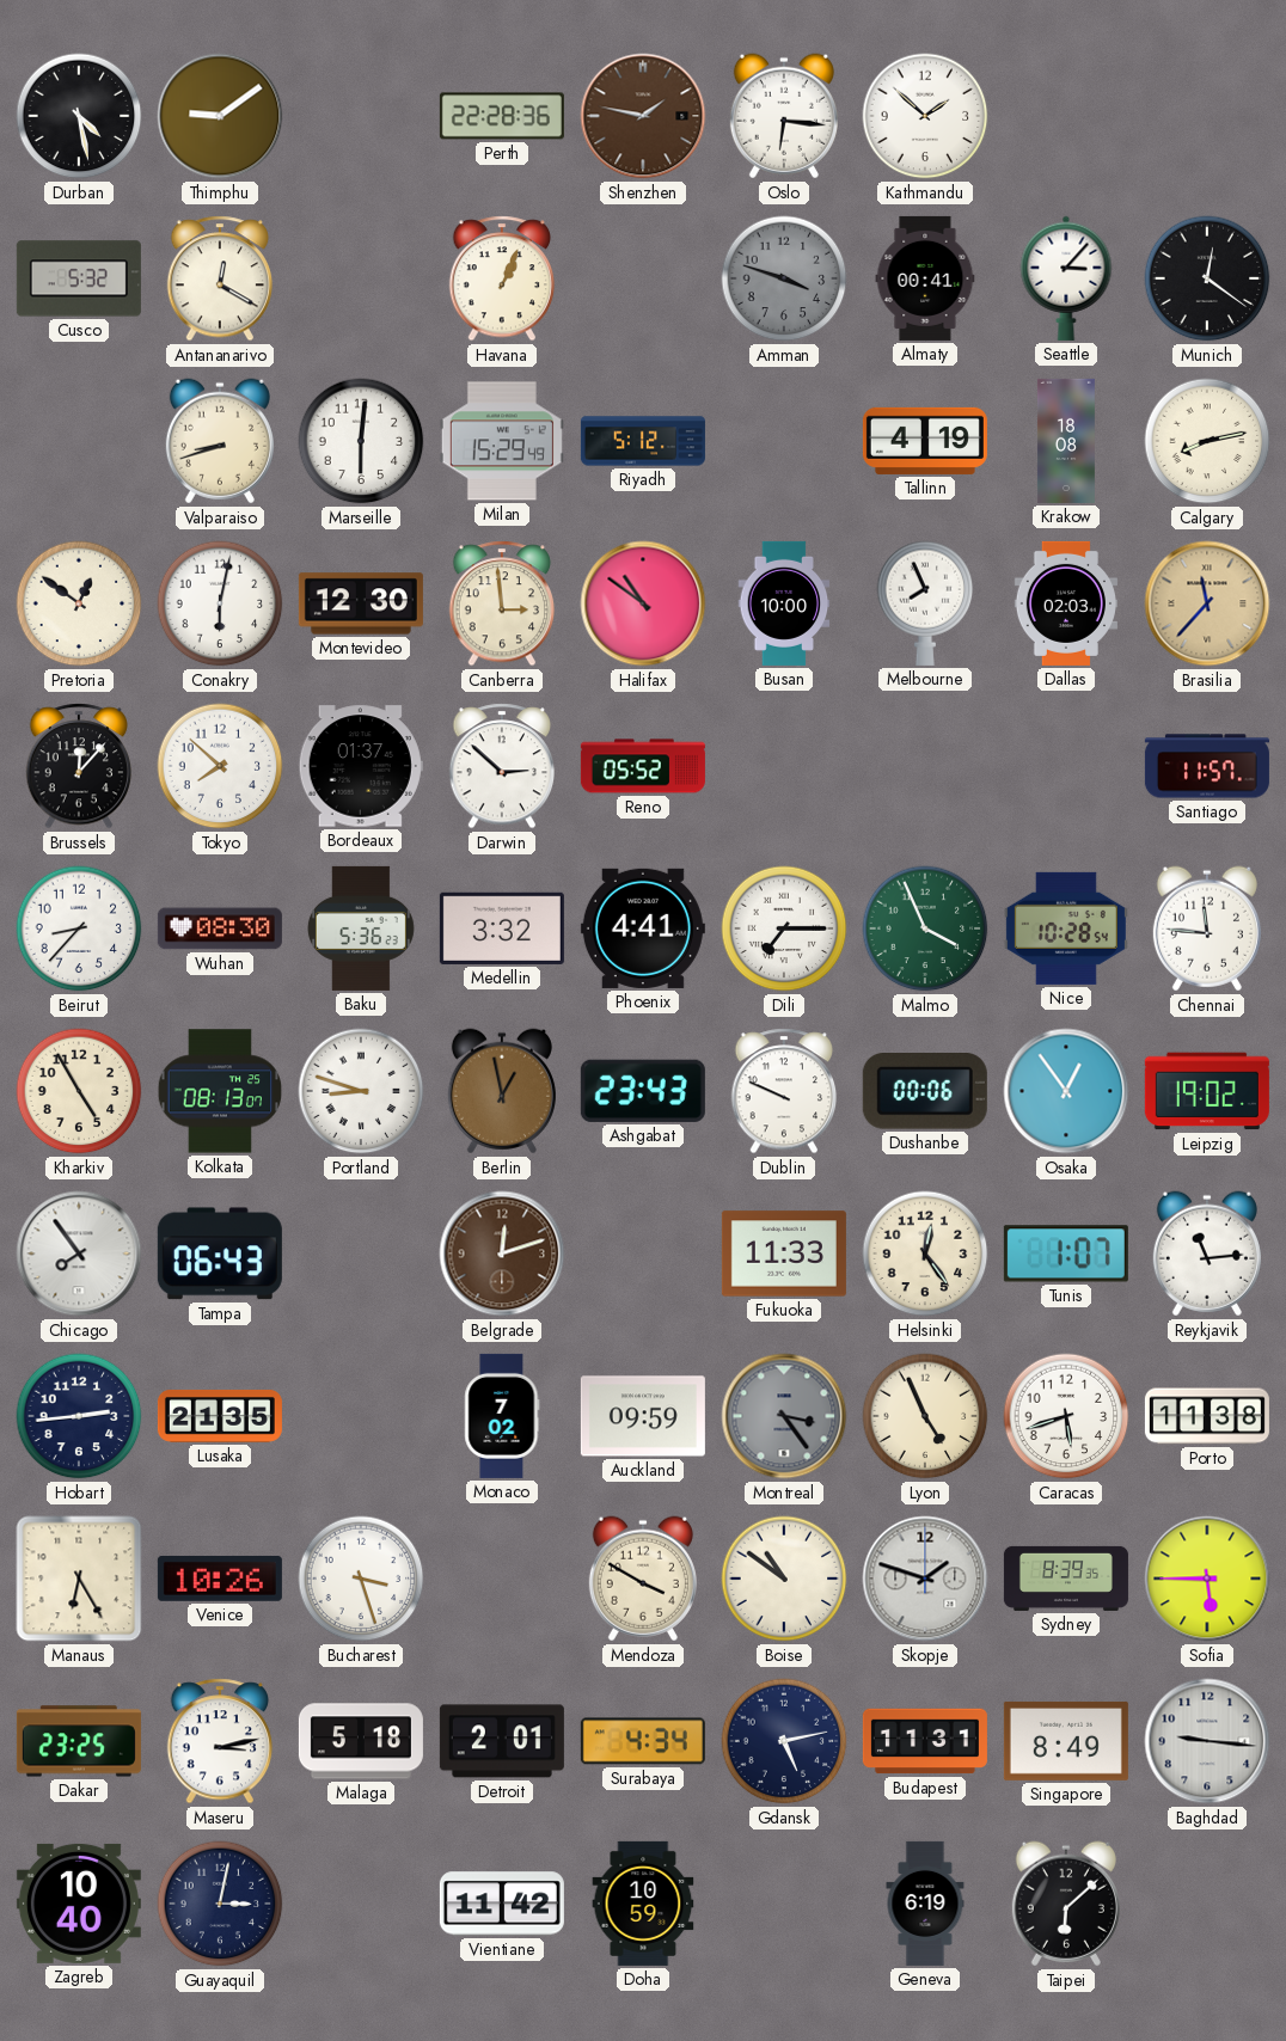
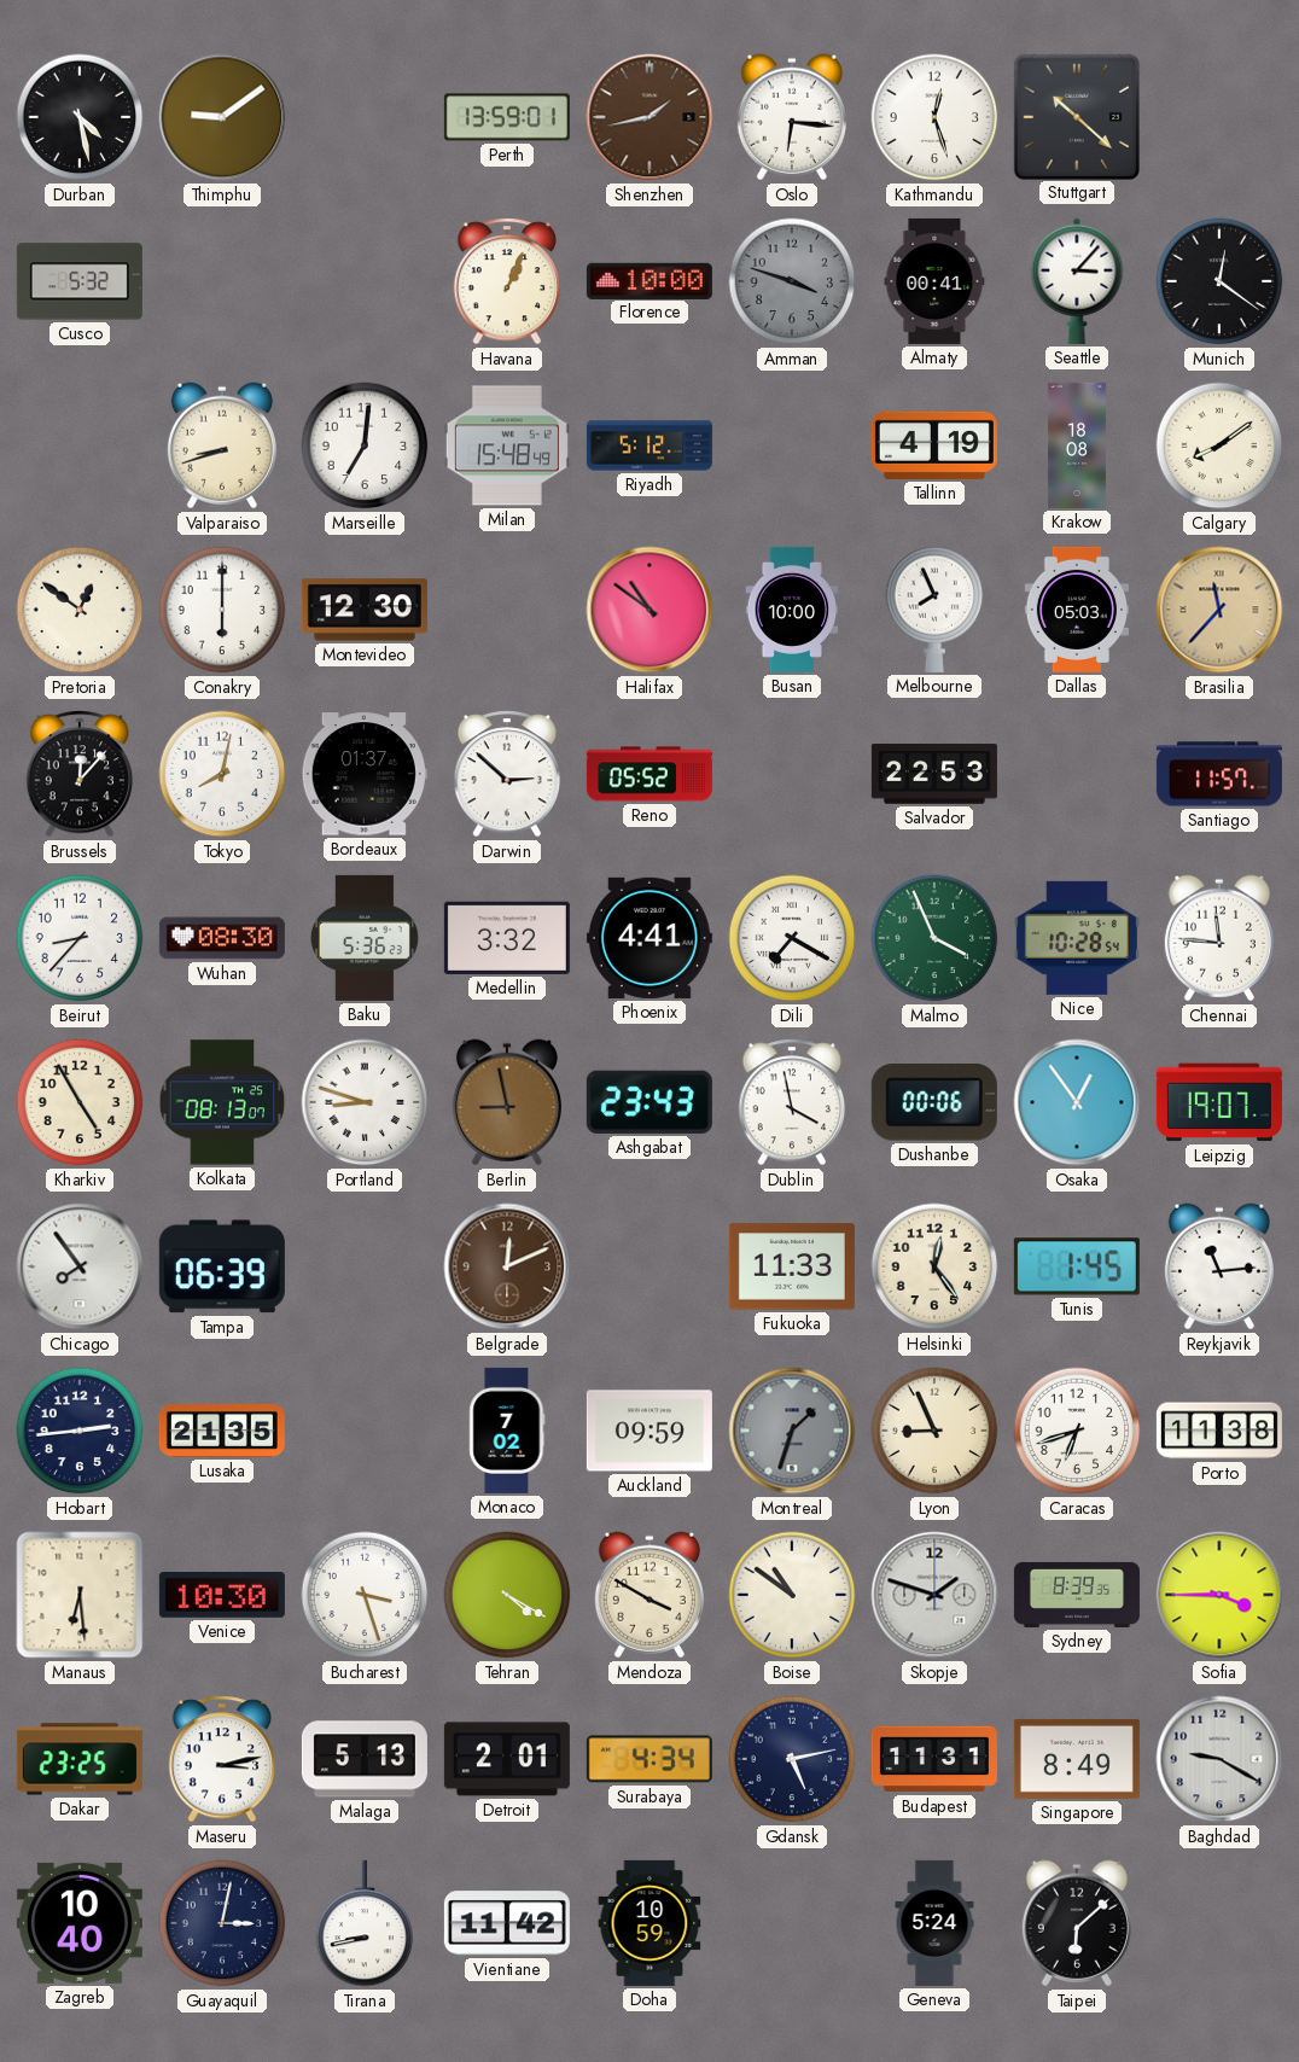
Perth: 22:28 -> 13:59
Shenzhen: 1:47 -> 1:43
Kathmandu: 1:52 -> 12:27
Stuttgart: none -> 10:22
Antananarivo: 12:20 -> none
Florence: none -> 10:00
Marseille: 6:01 -> 7:01
Milan: 15:29 -> 15:48
Calgary: 8:13 -> 8:09
Conakry: 6:02 -> 6:00
Canberra: 2:59 -> none
Dallas: 02:03 -> 05:03
Tokyo: 7:52 -> 8:02
Salvador: none -> 22:53
Dili: 7:15 -> 7:20
Berlin: 12:58 -> 8:58
Dublin: 9:49 -> 3:58
Leipzig: 19:02 -> 19:07
Tampa: 06:43 -> 06:39
Belgrade: 12:12 -> 12:11
Tunis: 1:07 -> 1:45
Montreal: 3:24 -> 1:33
Lyon: 4:56 -> 8:56
Caracas: 5:42 -> 6:42
Manaus: 6:25 -> 6:29
Venice: 10:26 -> 10:30
Tehran: none -> 4:20
Sofia: 5:45 -> 3:45
Malaga: 5:18 -> 5:13
Baghdad: 9:16 -> 9:20
Tirana: none -> 8:43
Geneva: 6:19 -> 5:24
